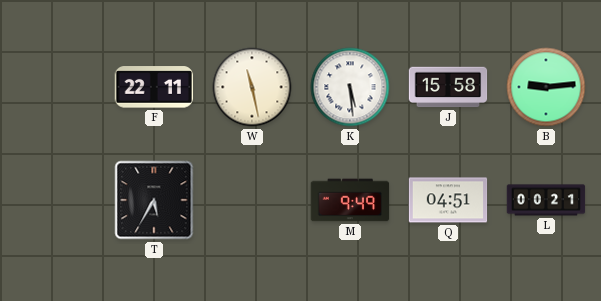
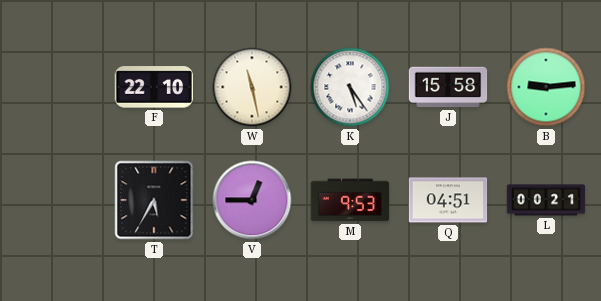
F: 22:11 -> 22:10
K: 5:29 -> 5:24
V: none -> 12:45
M: 9:49 -> 9:53
